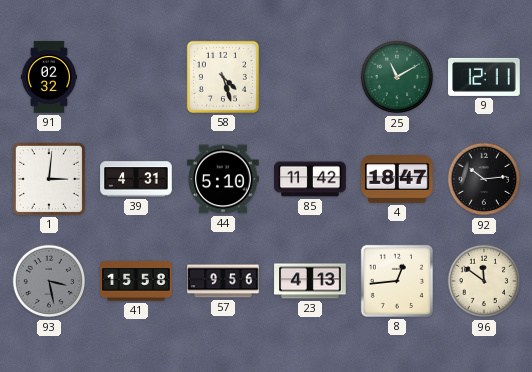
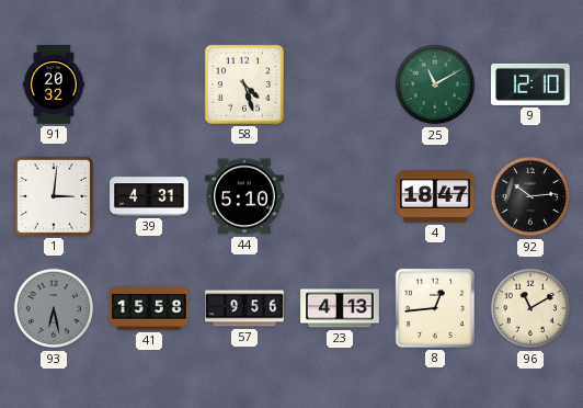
91: 02:32 -> 20:32
9: 12:11 -> 12:10
85: 11:42 -> none
93: 3:28 -> 6:28
96: 11:51 -> 11:10
